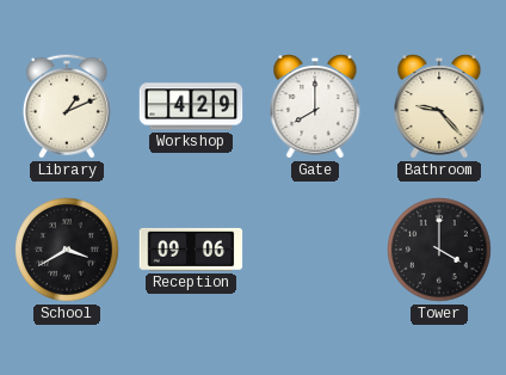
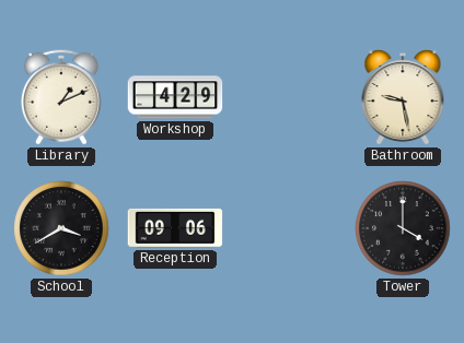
Gate: 8:00 -> none
Bathroom: 9:23 -> 9:28
